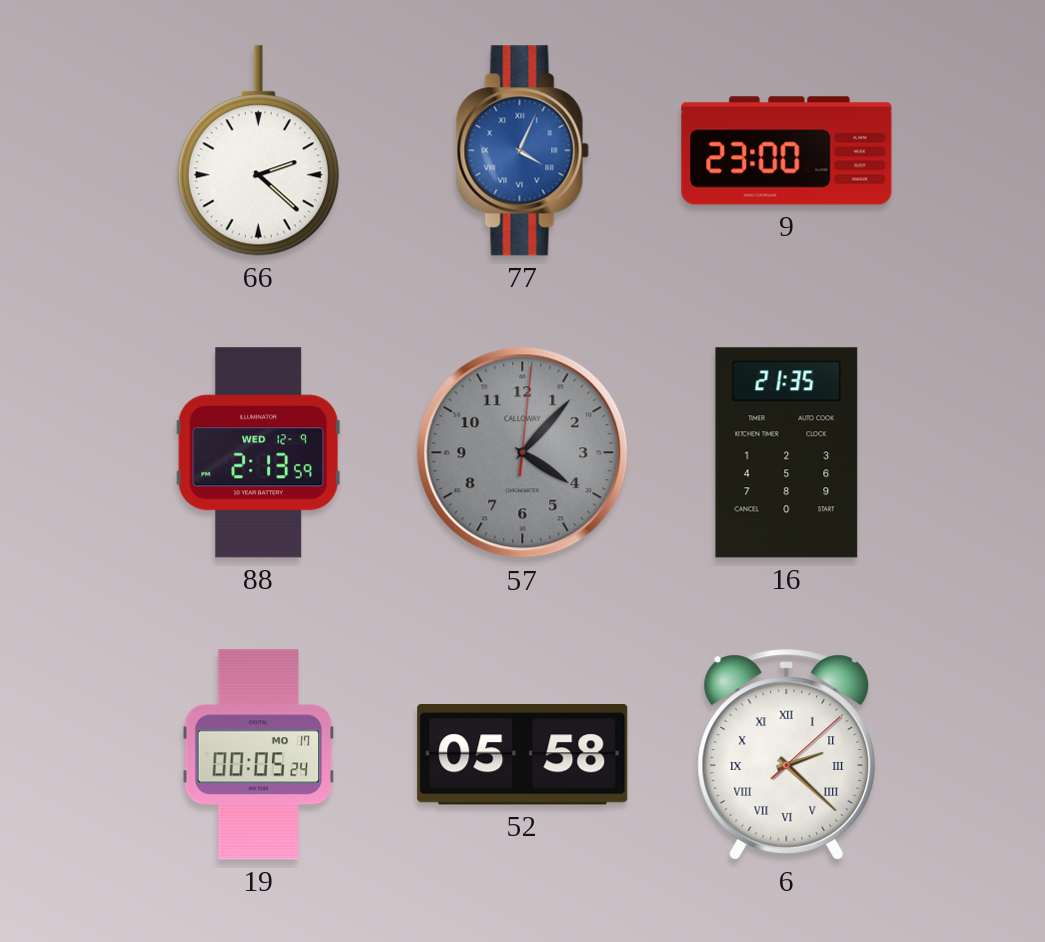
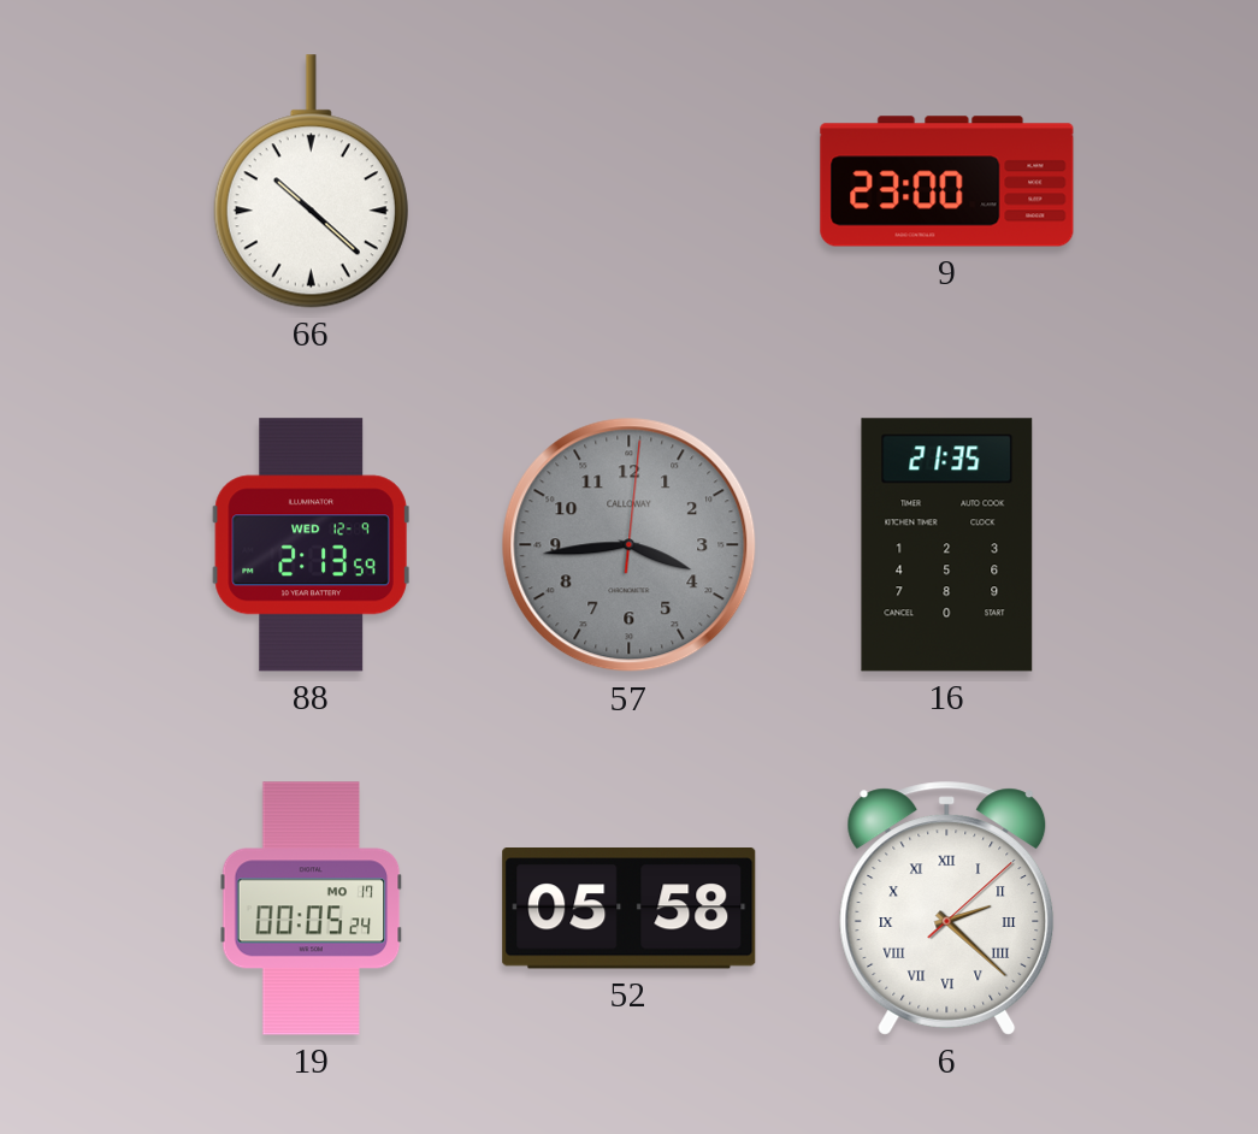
66: 2:22 -> 10:22
77: 4:04 -> none
57: 4:07 -> 3:44
